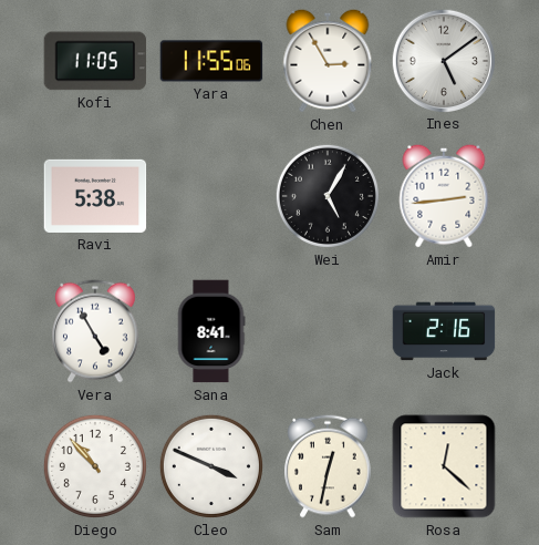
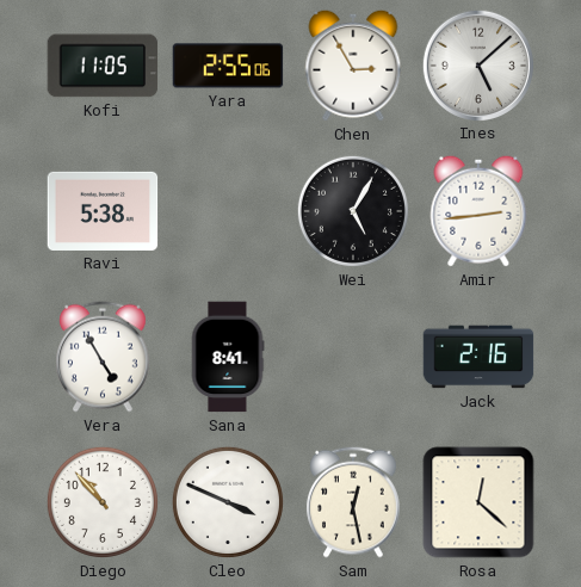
Yara: 11:55 -> 2:55
Ines: 5:09 -> 5:08
Sam: 12:32 -> 12:28
